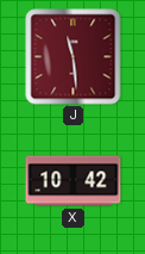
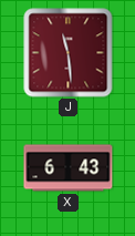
X: 10:42 -> 6:43
